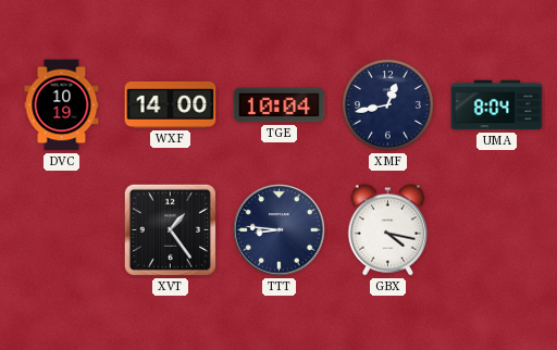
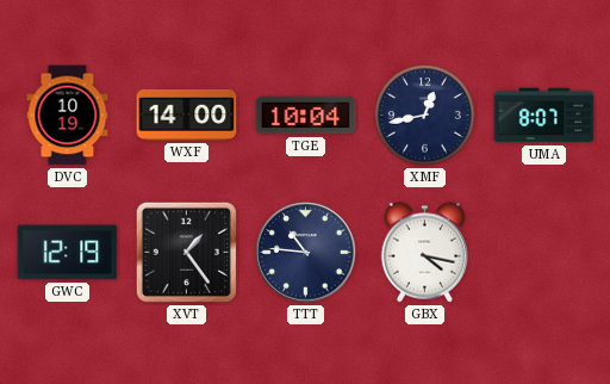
UMA: 8:04 -> 8:07
GWC: none -> 12:19
TTT: 8:46 -> 10:46
